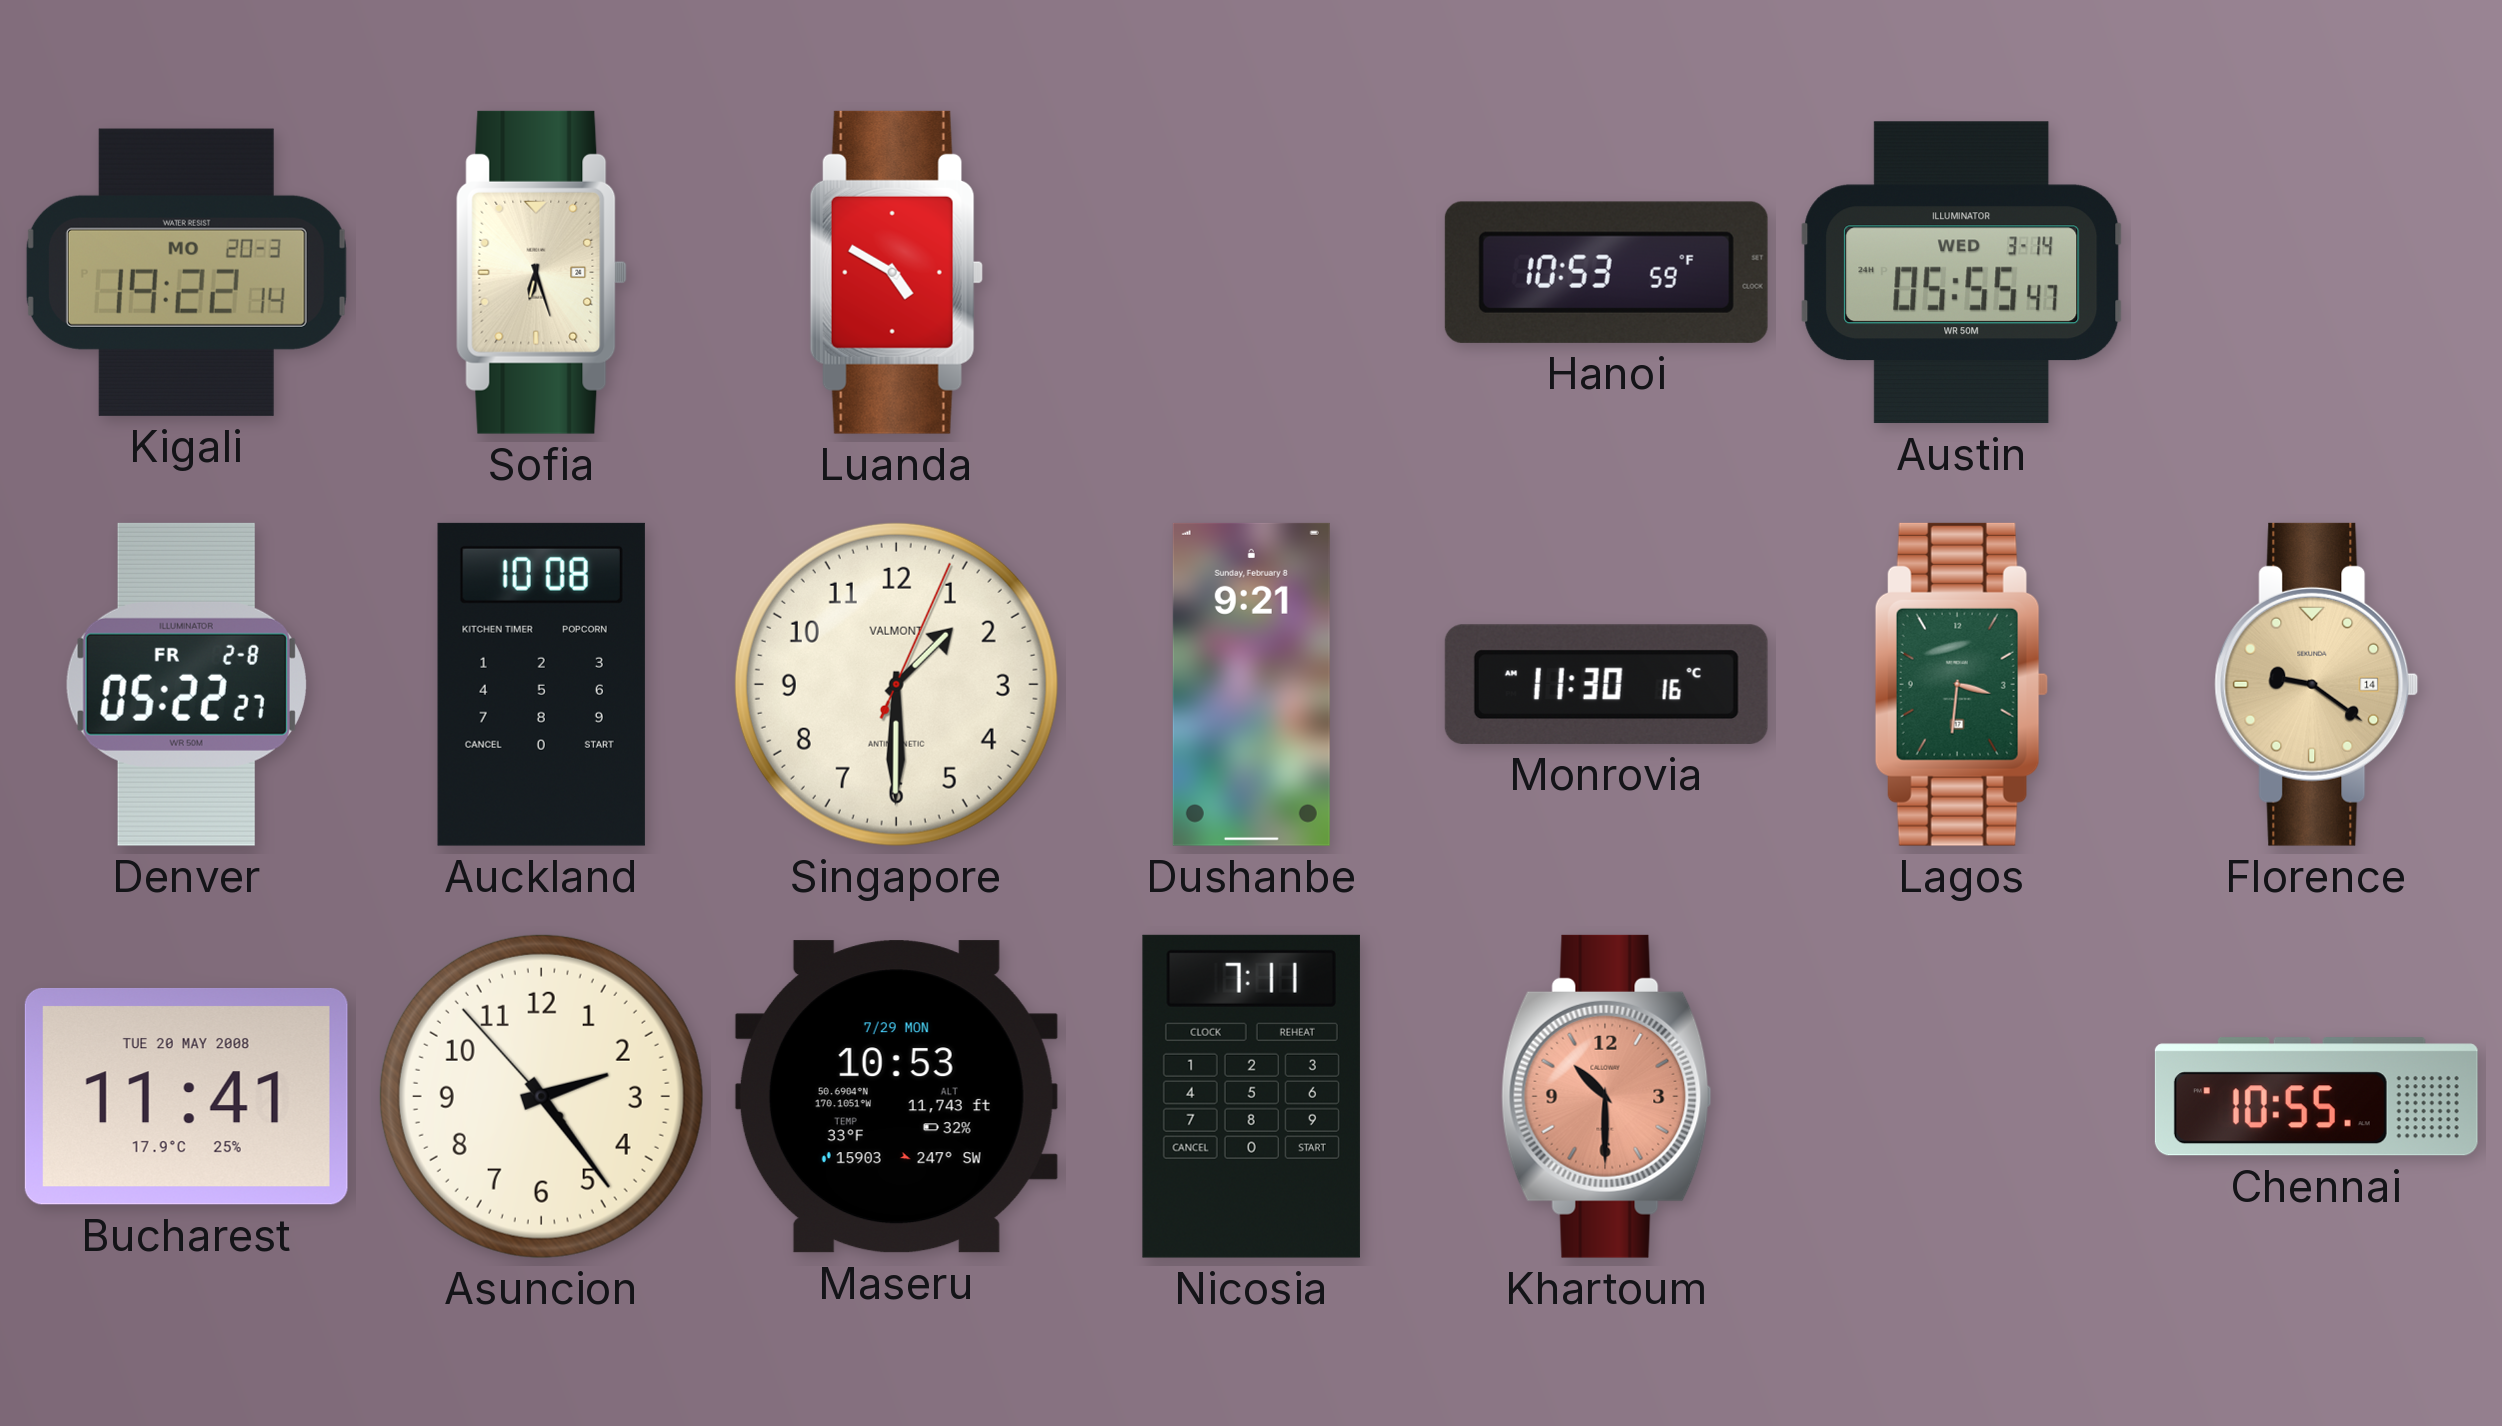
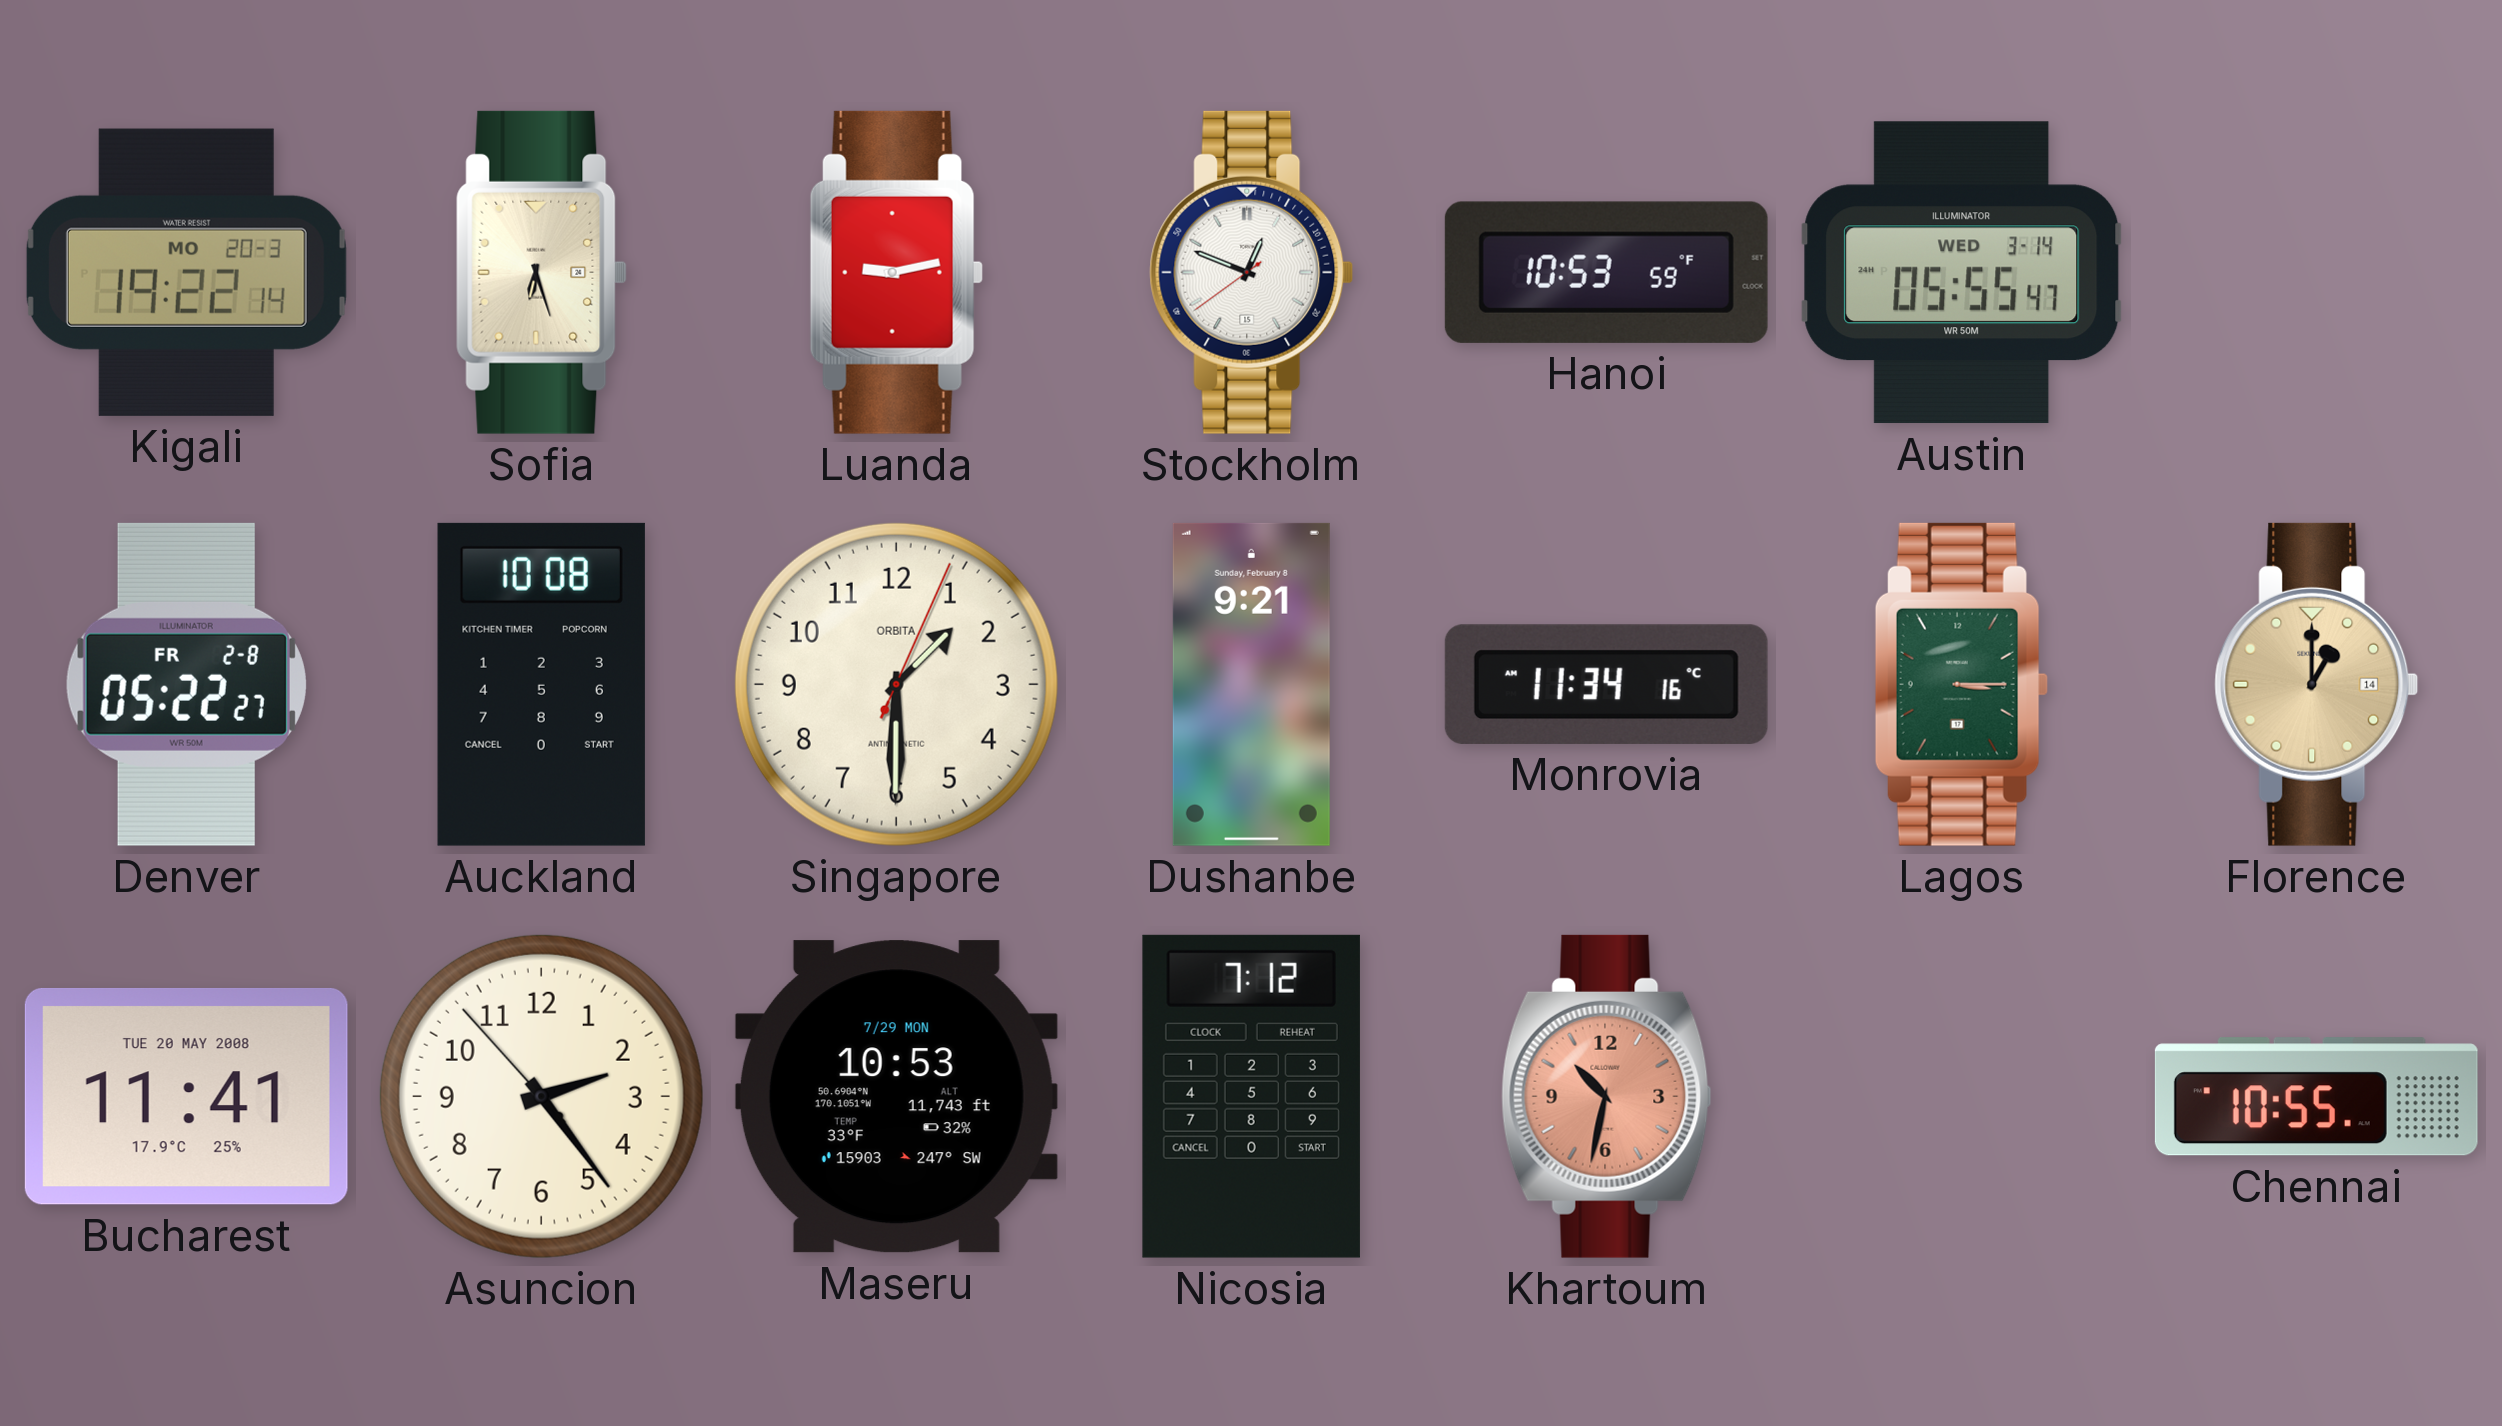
Luanda: 4:50 -> 9:13
Stockholm: none -> 12:48
Singapore brand: VALMONT -> ORBITA
Monrovia: 11:30 -> 11:34
Lagos: 3:31 -> 3:15
Florence: 9:21 -> 1:00
Nicosia: 7:11 -> 7:12
Khartoum: 10:30 -> 10:32
